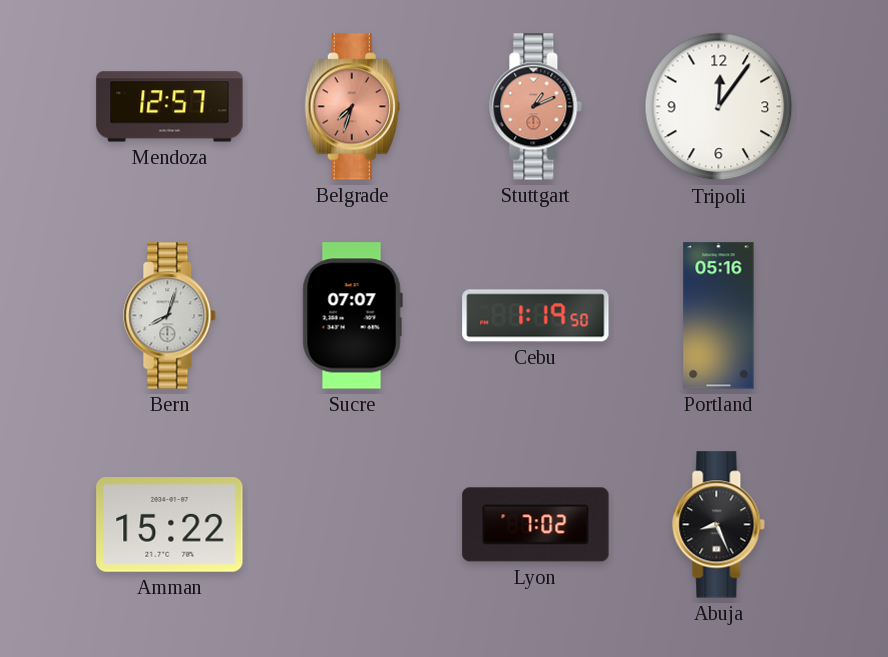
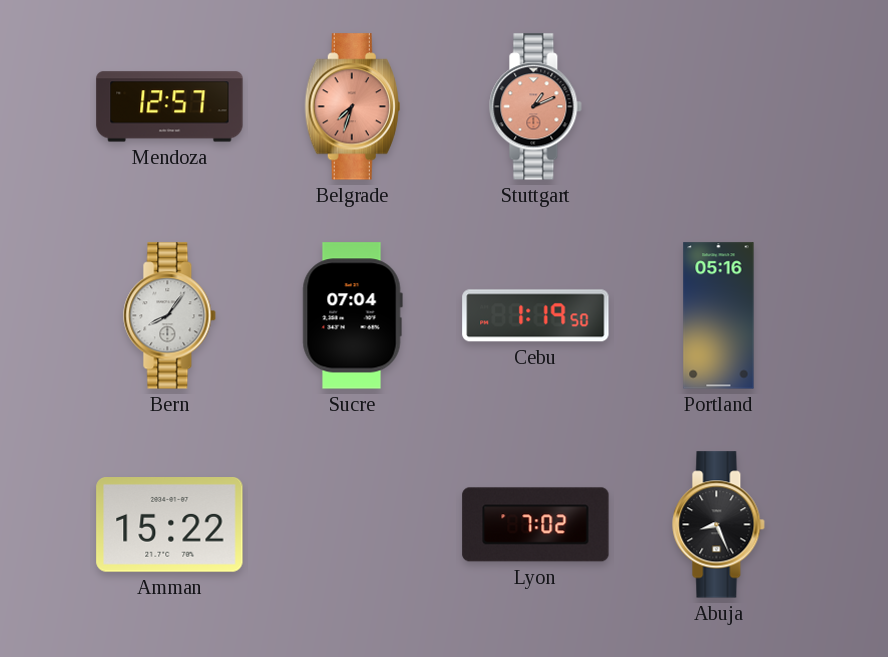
Tripoli: 12:06 -> none
Bern: 8:03 -> 8:06
Sucre: 07:07 -> 07:04
